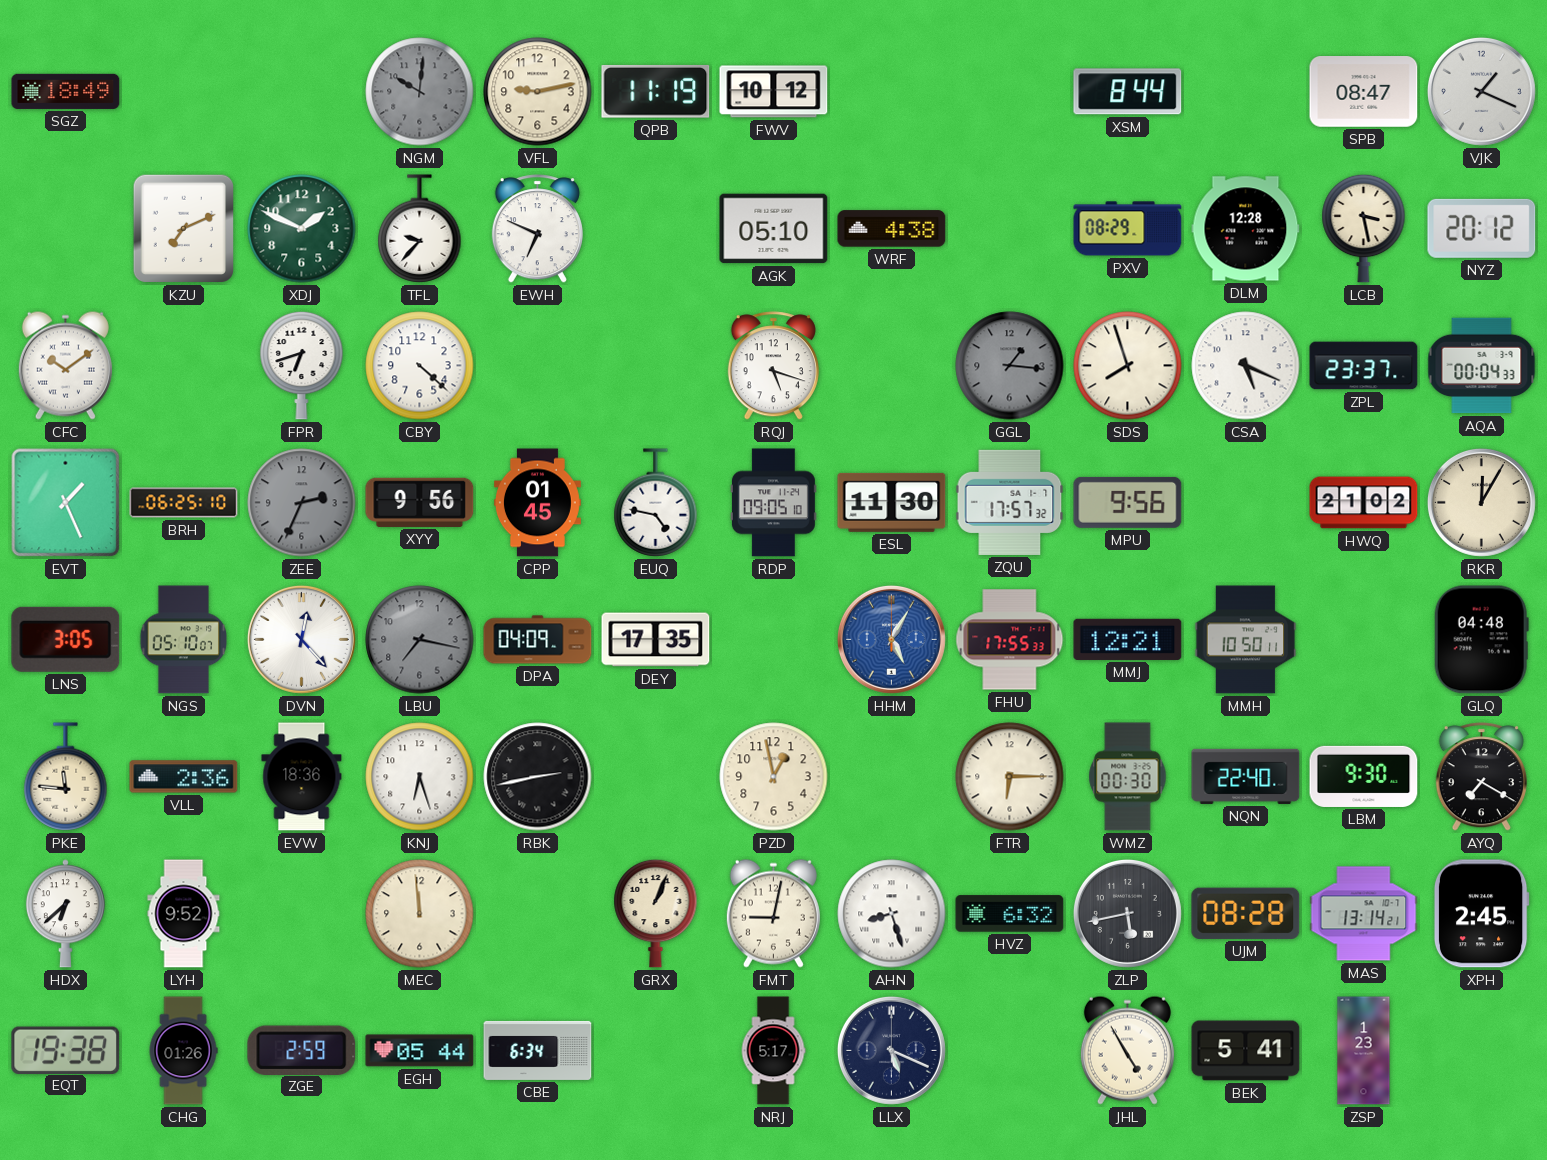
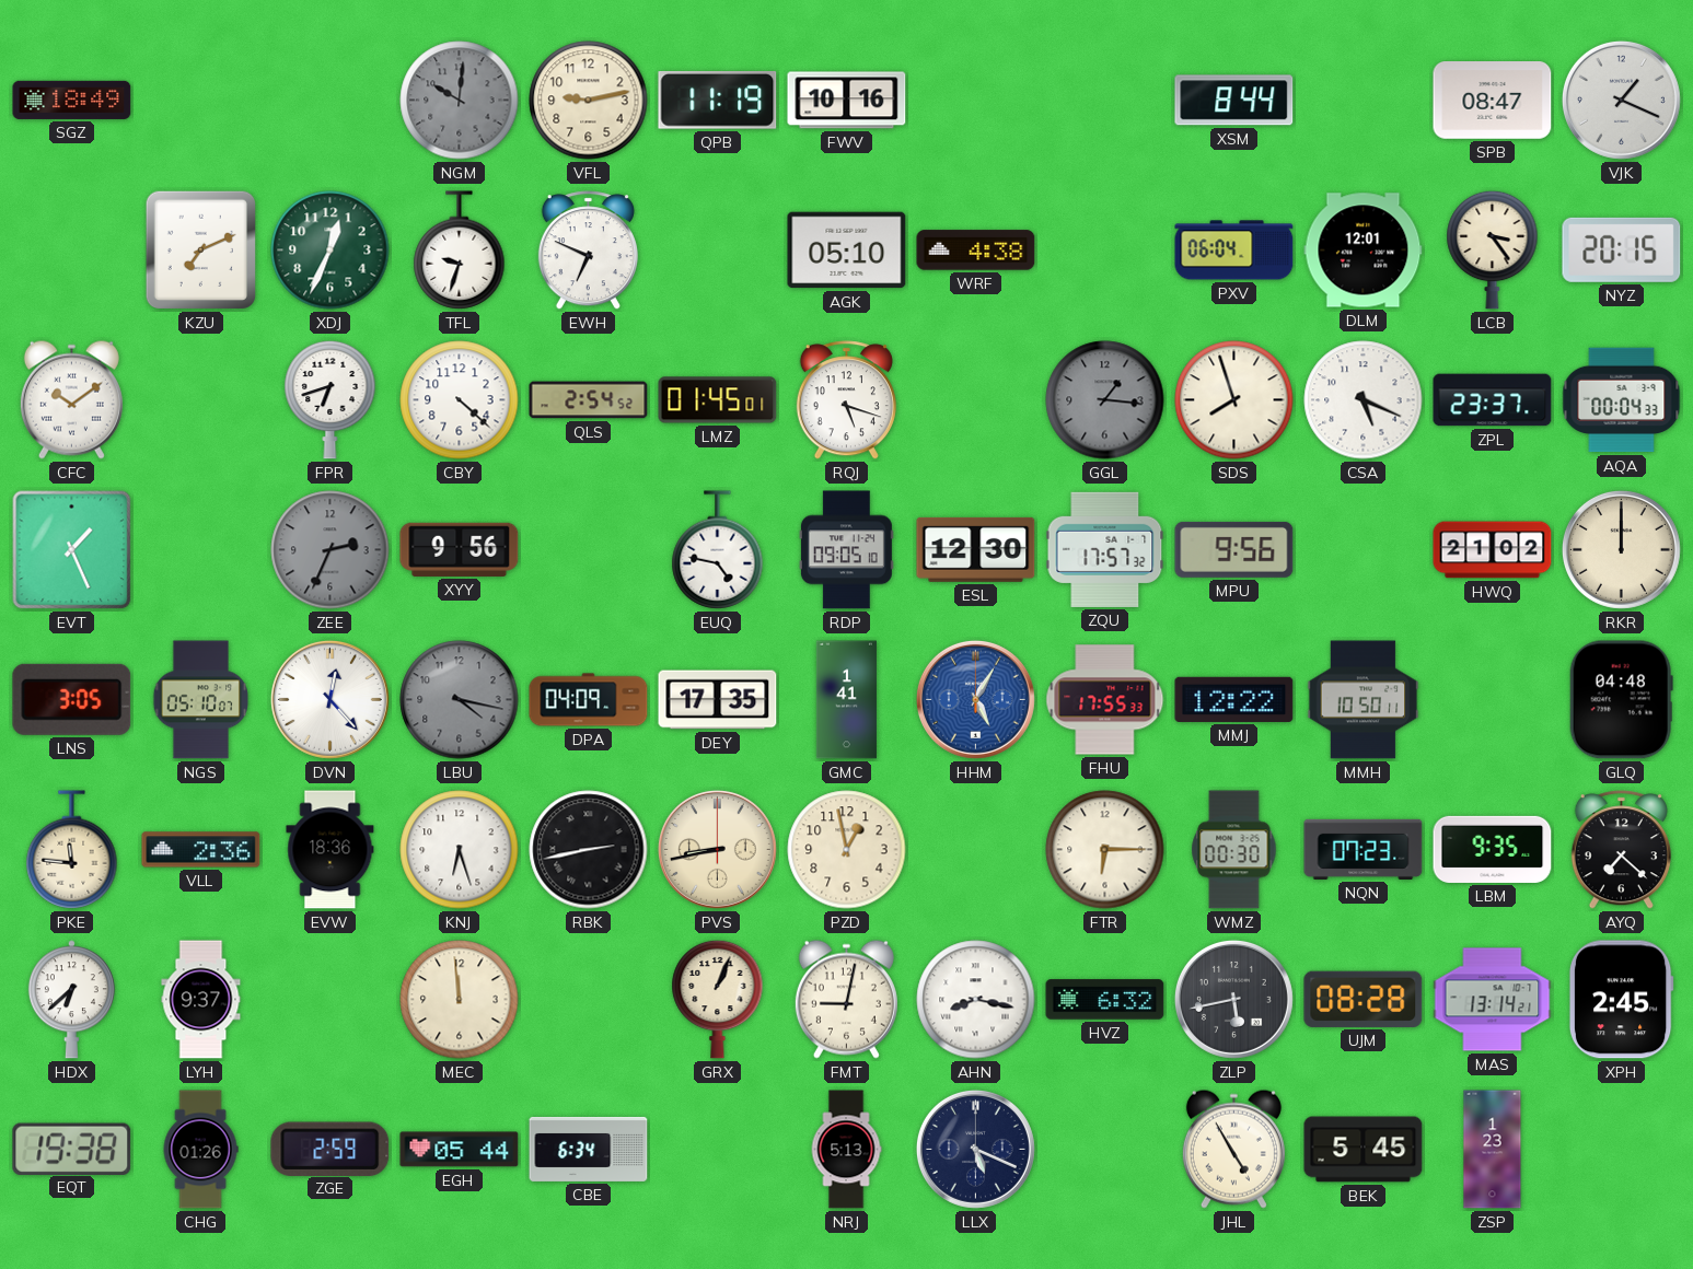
FWV: 10:12 -> 10:16
XDJ: 1:49 -> 12:34
TFL: 9:37 -> 9:33
PXV: 08:29 -> 06:04
DLM: 12:28 -> 12:01
LCB: 3:28 -> 3:24
NYZ: 20:12 -> 20:15
QLS: none -> 2:54
LMZ: none -> 01:45
BRH: 06:25 -> none
CPP: 01:45 -> none
ESL: 11:30 -> 12:30
RKR: 12:05 -> 12:00
LBU: 7:17 -> 4:17
GMC: none -> 1:41
MMJ: 12:21 -> 12:22
PVS: none -> 8:43
NQN: 22:40 -> 07:23
LBM: 9:30 -> 9:35
AYQ: 7:20 -> 7:22
LYH: 9:52 -> 9:37
AHN: 8:27 -> 8:17
NRJ: 5:17 -> 5:13
BEK: 5:41 -> 5:45
